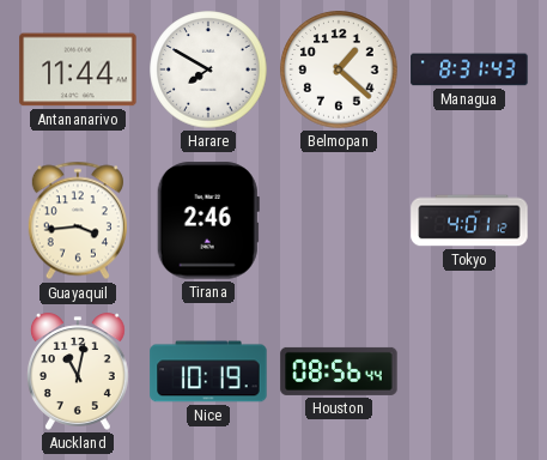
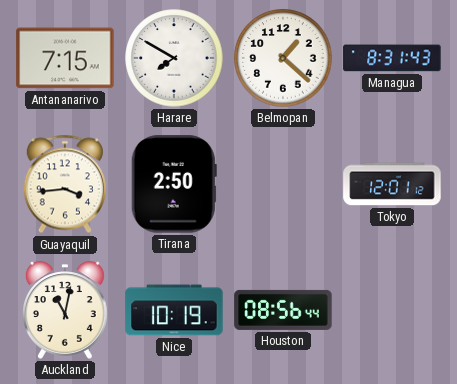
Antananarivo: 11:44 -> 7:15
Tirana: 2:46 -> 2:50
Tokyo: 4:01 -> 12:01
